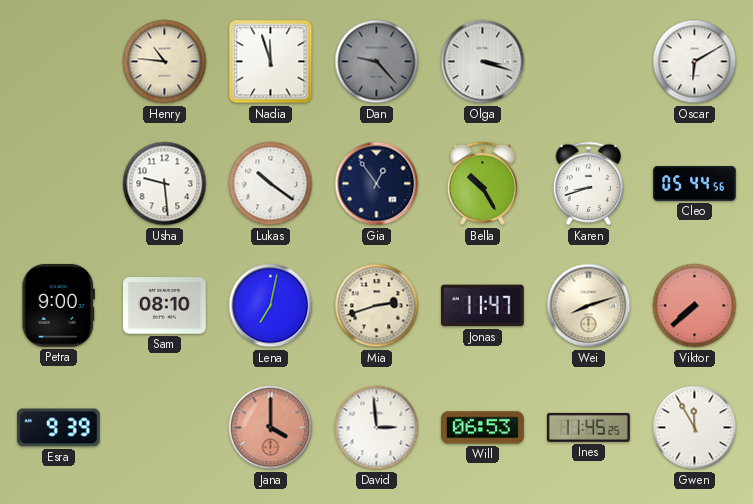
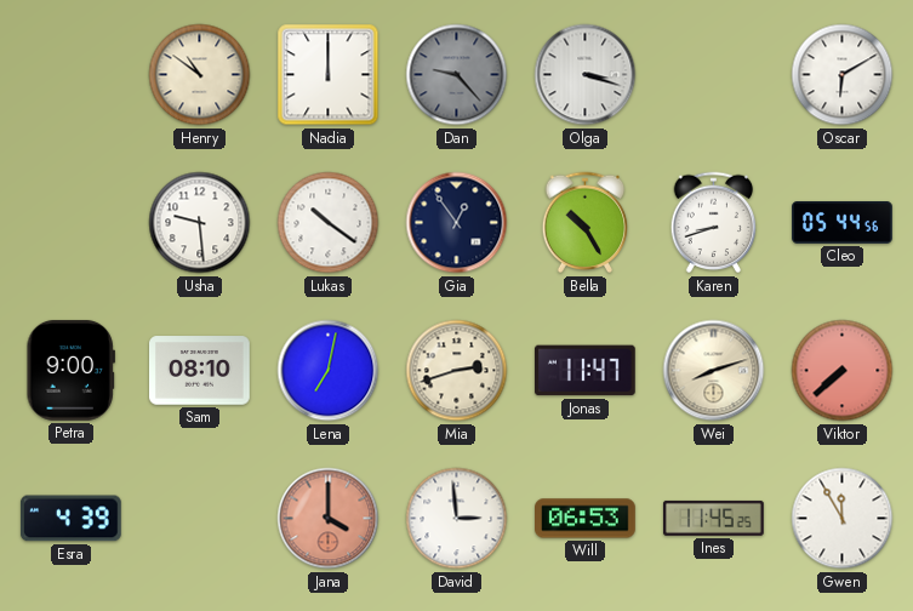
Henry: 10:46 -> 10:51
Nadia: 11:57 -> 12:00
Esra: 9:39 -> 4:39
